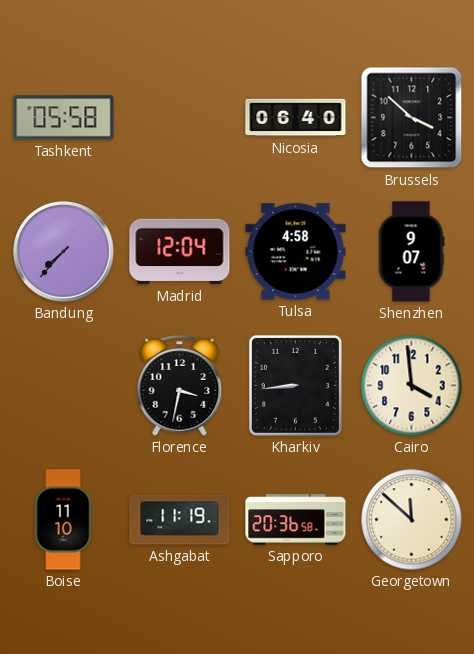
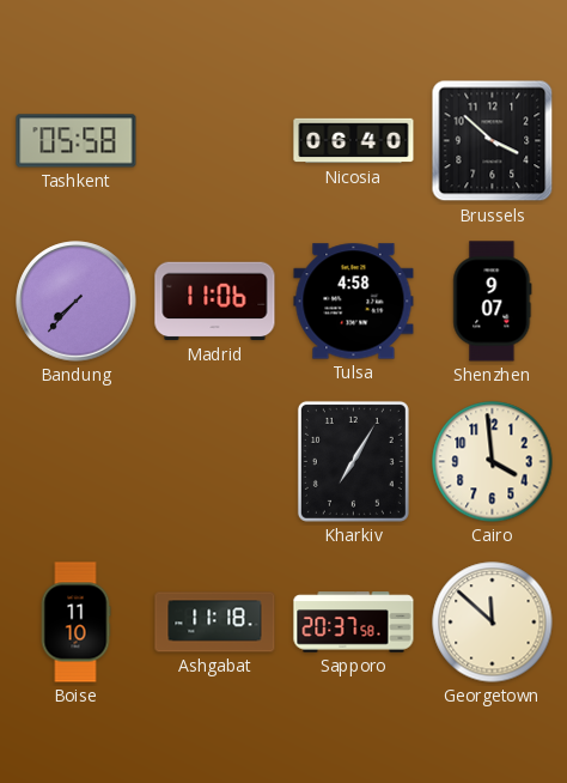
Madrid: 12:04 -> 11:06
Florence: 3:32 -> none
Kharkiv: 8:44 -> 7:05
Ashgabat: 11:19 -> 11:18
Sapporo: 20:36 -> 20:37
